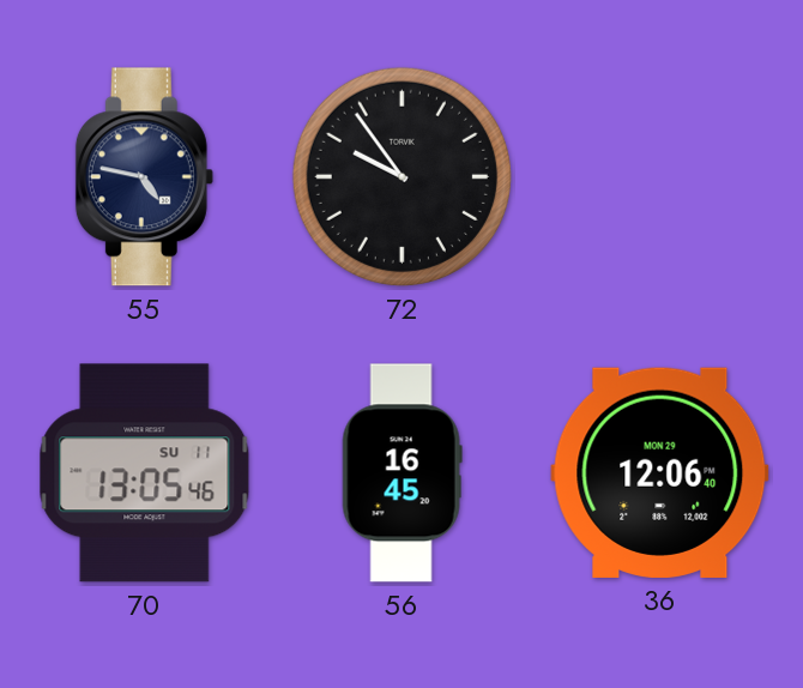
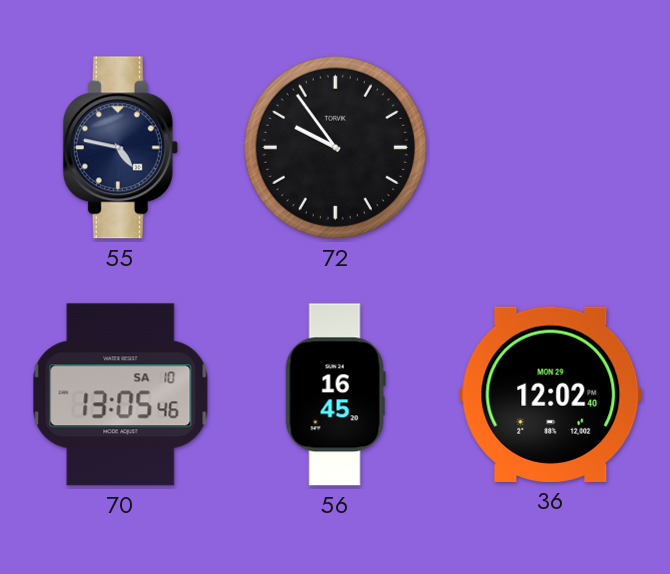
70 date: SU 11 -> SA 10
36: 12:06 -> 12:02
